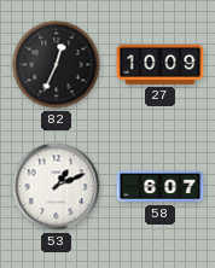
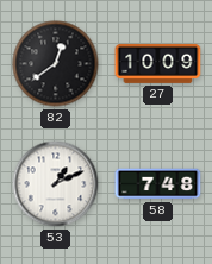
82: 12:34 -> 12:39
58: 6:07 -> 7:48
